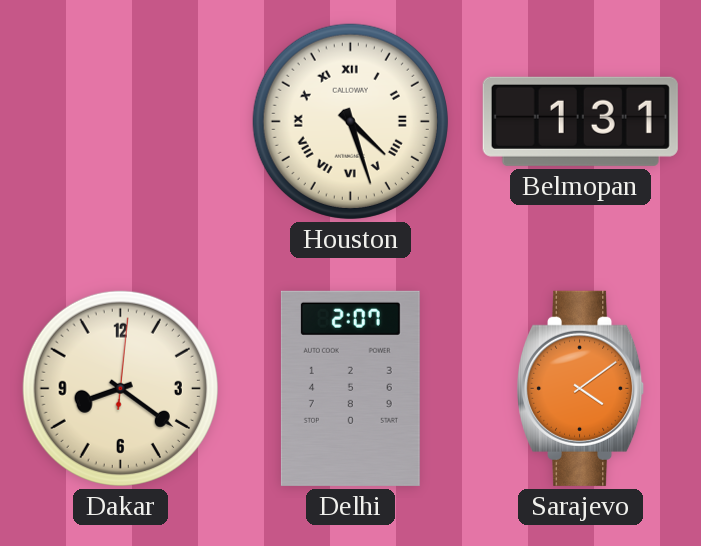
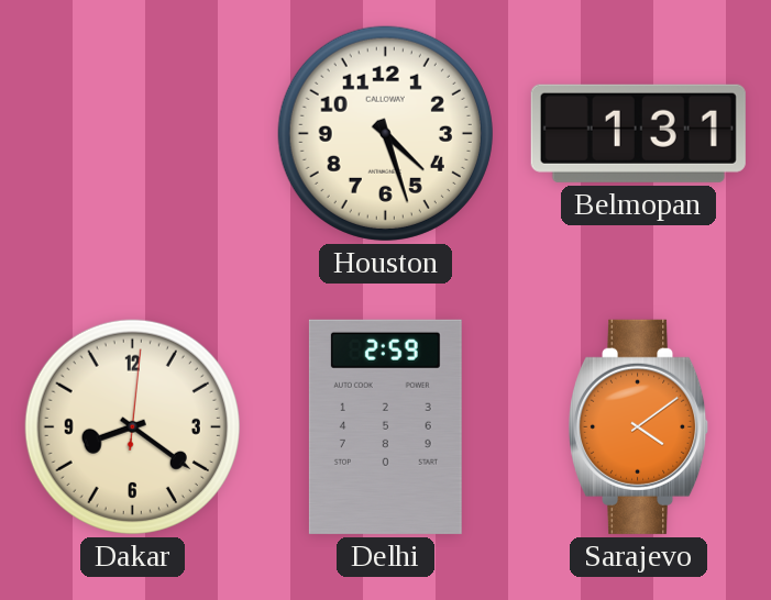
Houston numerals: Roman -> Arabic
Delhi: 2:07 -> 2:59
